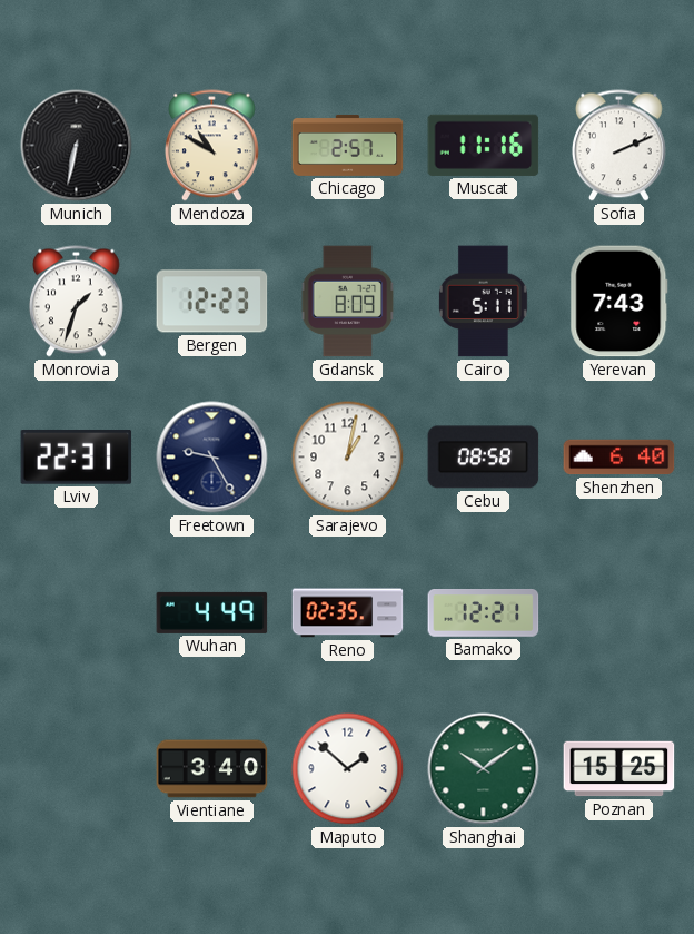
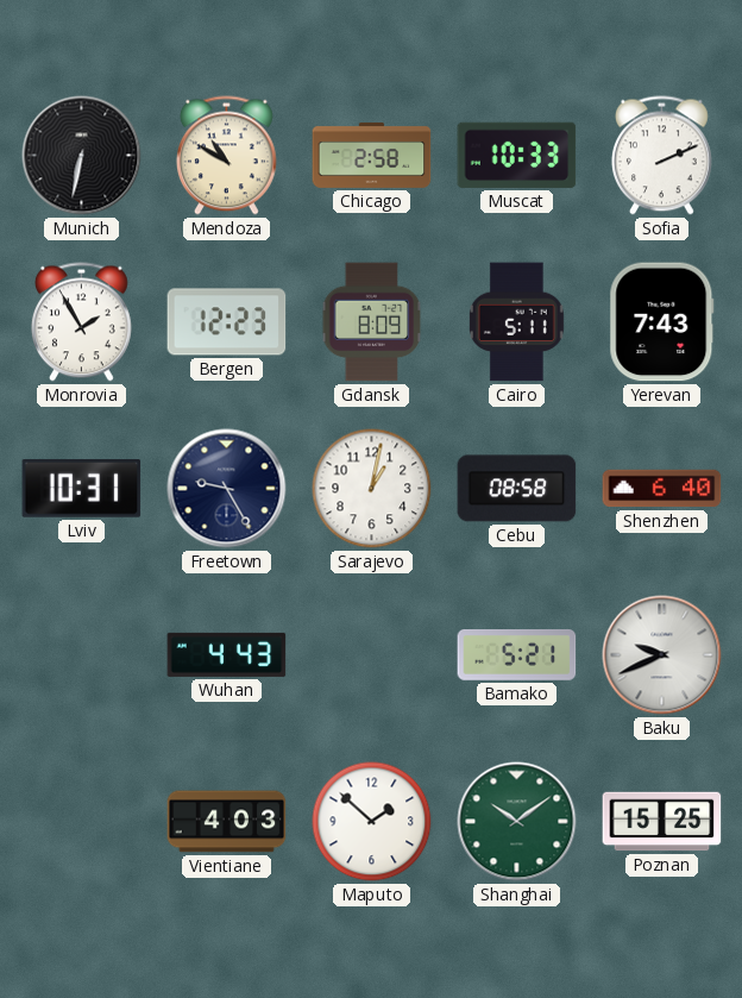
Chicago: 2:57 -> 2:58
Muscat: 11:16 -> 10:33
Monrovia: 1:33 -> 1:55
Lviv: 22:31 -> 10:31
Wuhan: 4:49 -> 4:43
Reno: 02:35 -> none
Bamako: 12:21 -> 5:21
Baku: none -> 9:41
Vientiane: 3:40 -> 4:03
